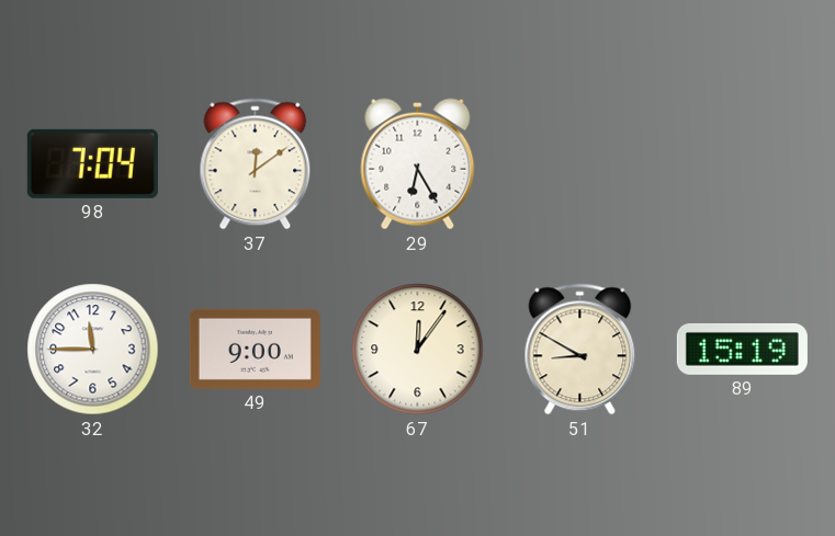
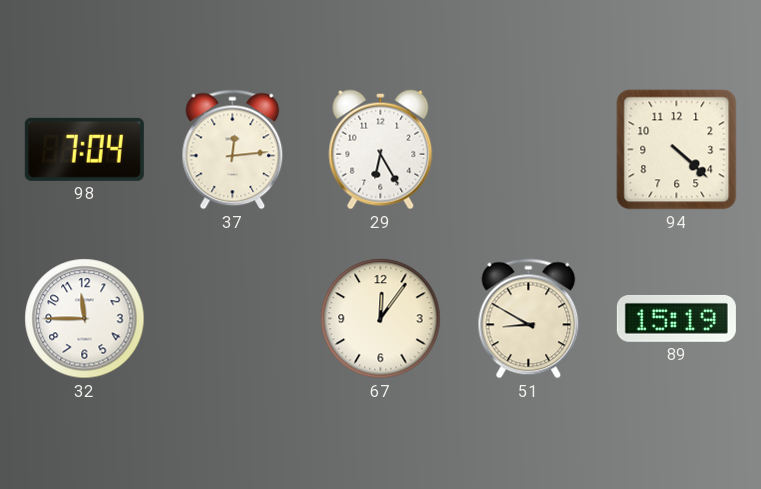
37: 12:09 -> 12:14
94: none -> 4:22
49: 9:00 -> none
